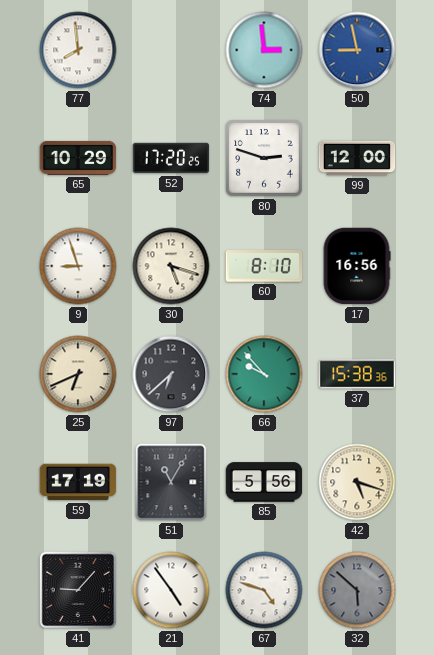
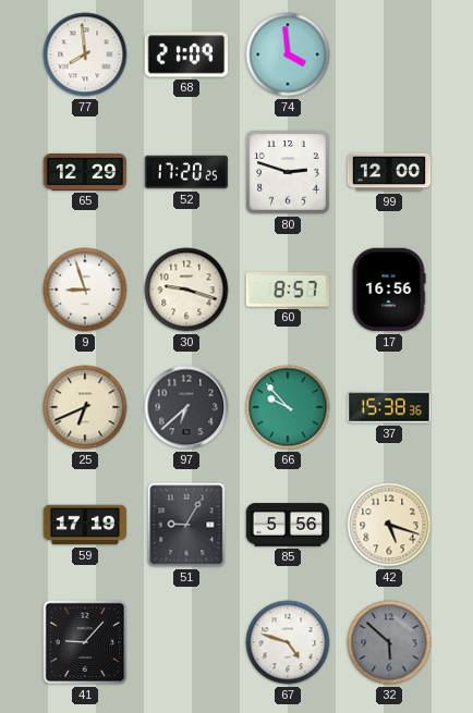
68: none -> 21:09
74: 2:59 -> 3:59
50: 8:58 -> none
65: 10:29 -> 12:29
30: 5:18 -> 9:18
60: 8:10 -> 8:57
51: 11:05 -> 9:05
21: 4:54 -> none
